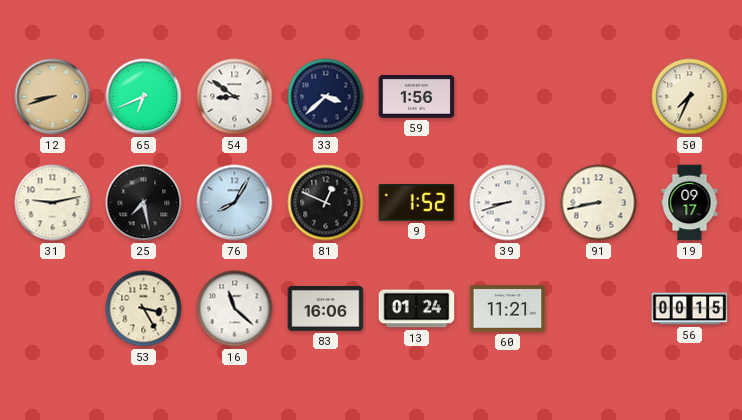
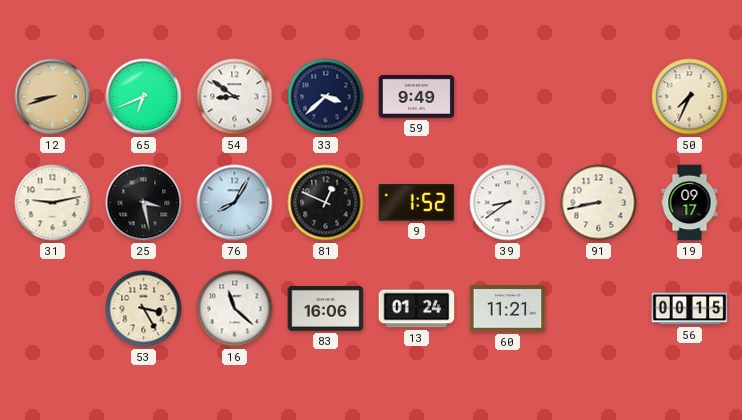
59: 1:56 -> 9:49
25: 7:28 -> 3:28
39: 8:42 -> 8:39
